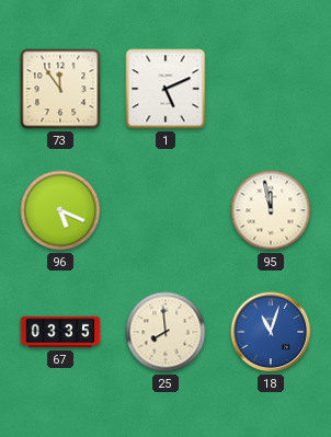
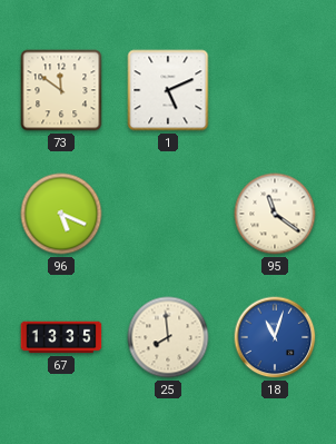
73: 11:54 -> 11:51
95: 11:58 -> 11:21
67: 03:35 -> 13:35
